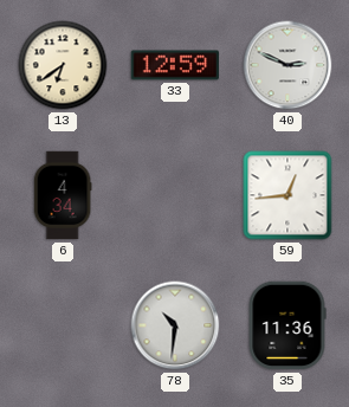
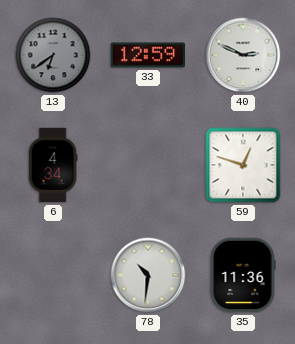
13 dial: cream -> grey
59: 12:44 -> 12:48
